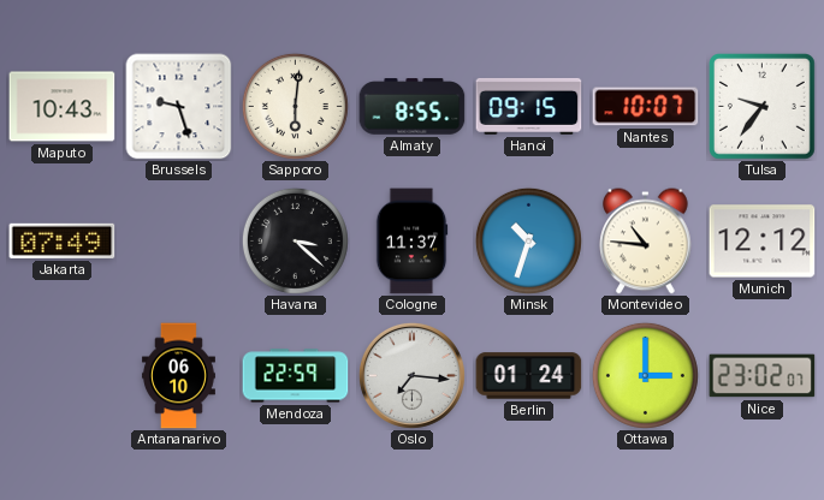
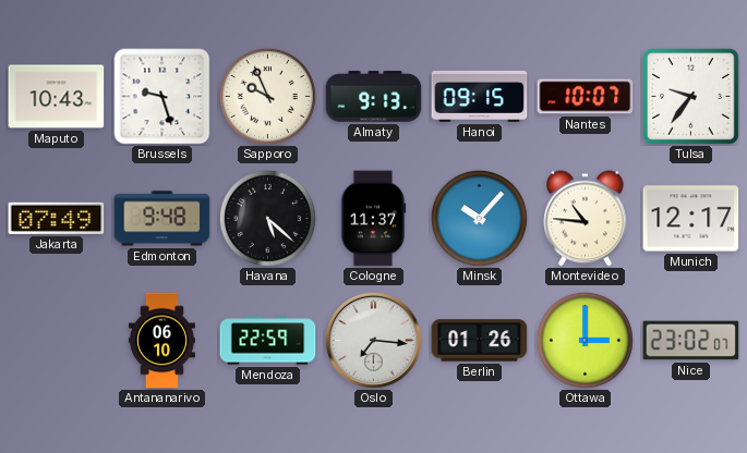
Sapporo: 6:01 -> 9:56
Almaty: 8:55 -> 9:13
Edmonton: none -> 9:48
Havana: 3:22 -> 5:22
Minsk: 10:33 -> 10:07
Munich: 12:12 -> 12:17
Berlin: 01:24 -> 01:26
